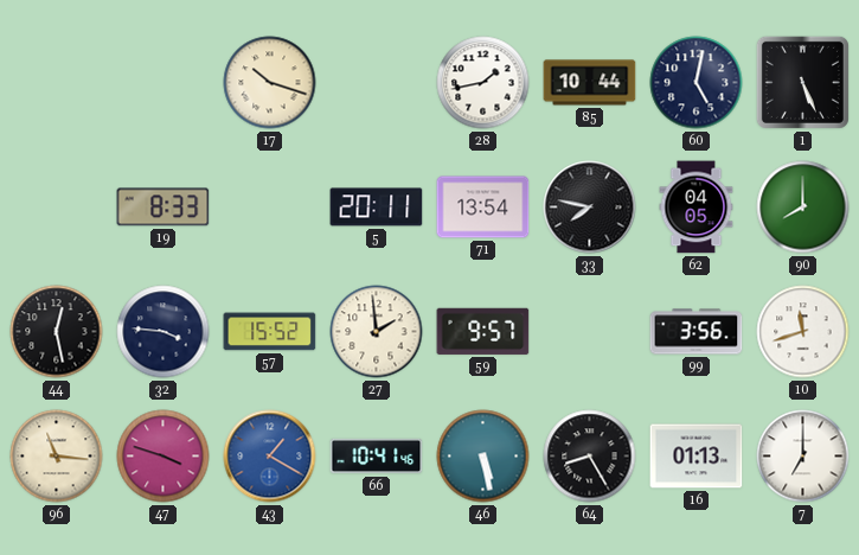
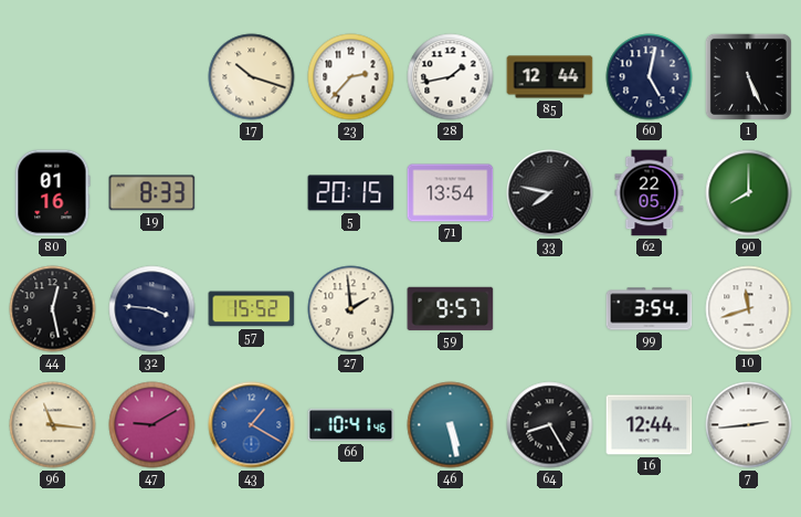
23: none -> 2:37
85: 10:44 -> 12:44
80: none -> 01:16
5: 20:11 -> 20:15
62: 04:05 -> 22:05
99: 3:56 -> 3:54
47: 3:48 -> 9:10
16: 01:13 -> 12:44
7: 7:00 -> 2:44
